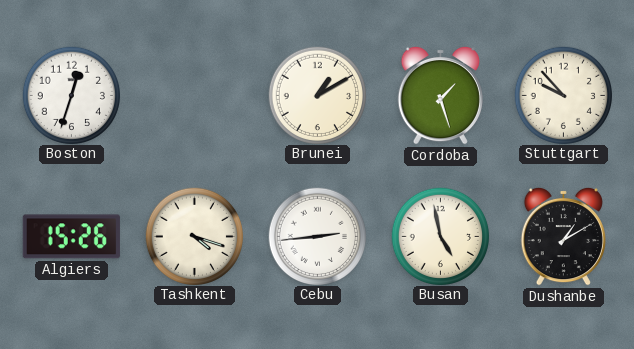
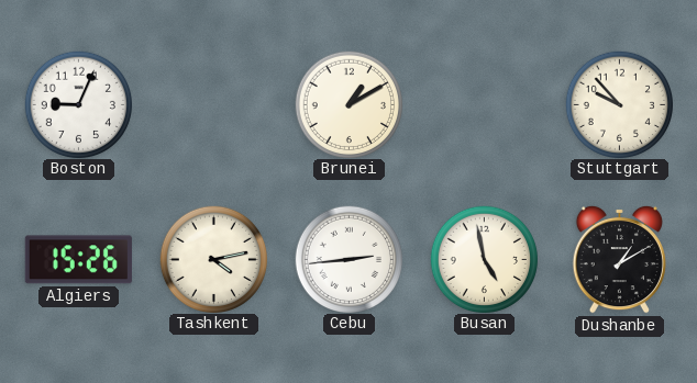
Boston: 12:33 -> 9:04
Cordoba: 1:27 -> none
Tashkent: 4:18 -> 4:13
